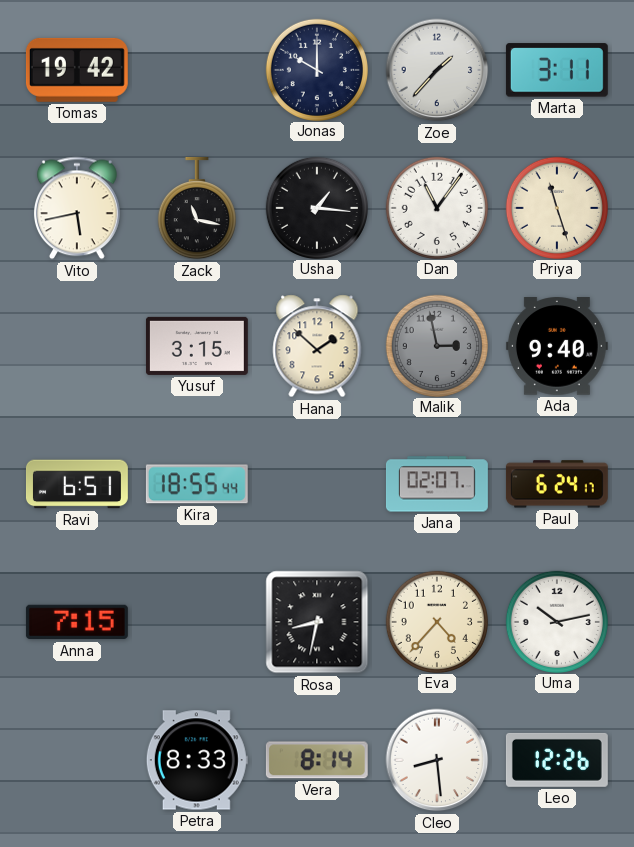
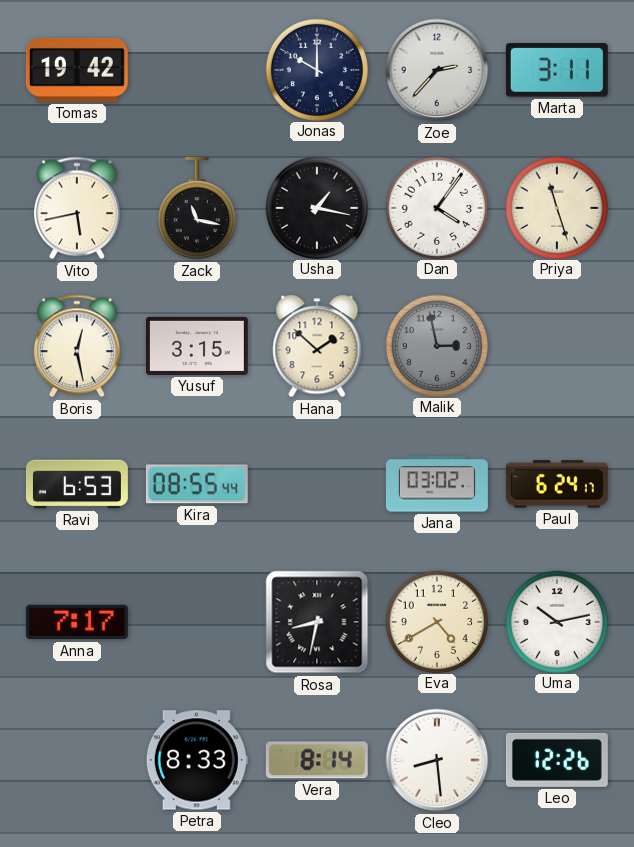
Zoe: 1:37 -> 2:37
Usha: 1:16 -> 1:17
Dan: 11:06 -> 4:06
Boris: none -> 12:28
Ada: 9:40 -> none
Ravi: 6:51 -> 6:53
Kira: 18:55 -> 08:55
Jana: 02:07 -> 03:02
Anna: 7:15 -> 7:17
Eva: 4:37 -> 4:40
